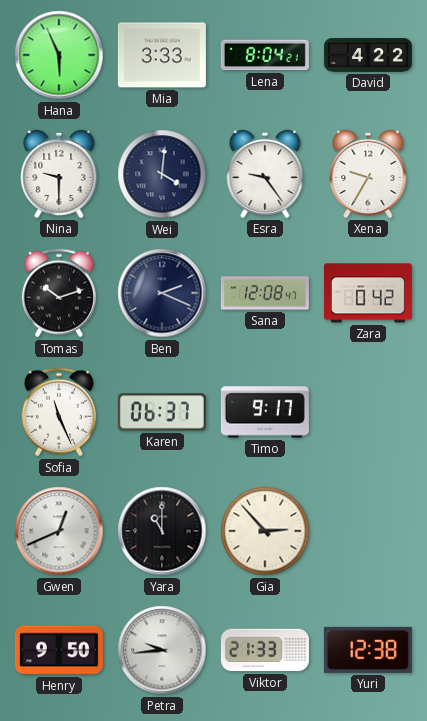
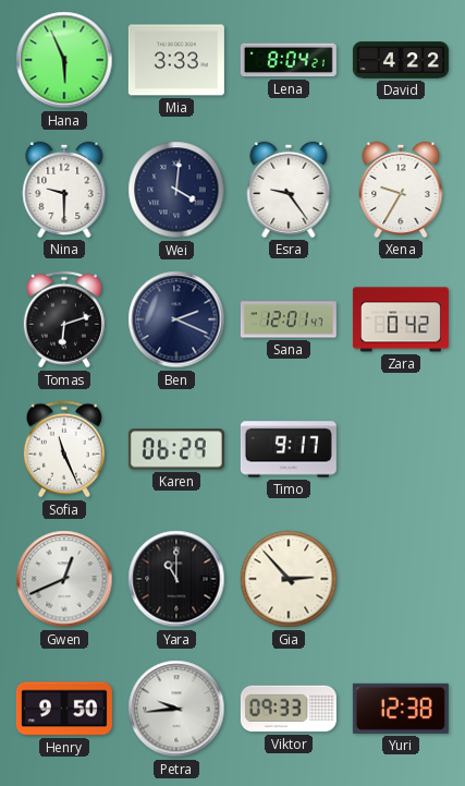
Tomas: 10:12 -> 6:12
Sana: 12:08 -> 12:01
Karen: 06:37 -> 06:29
Viktor: 21:33 -> 09:33
